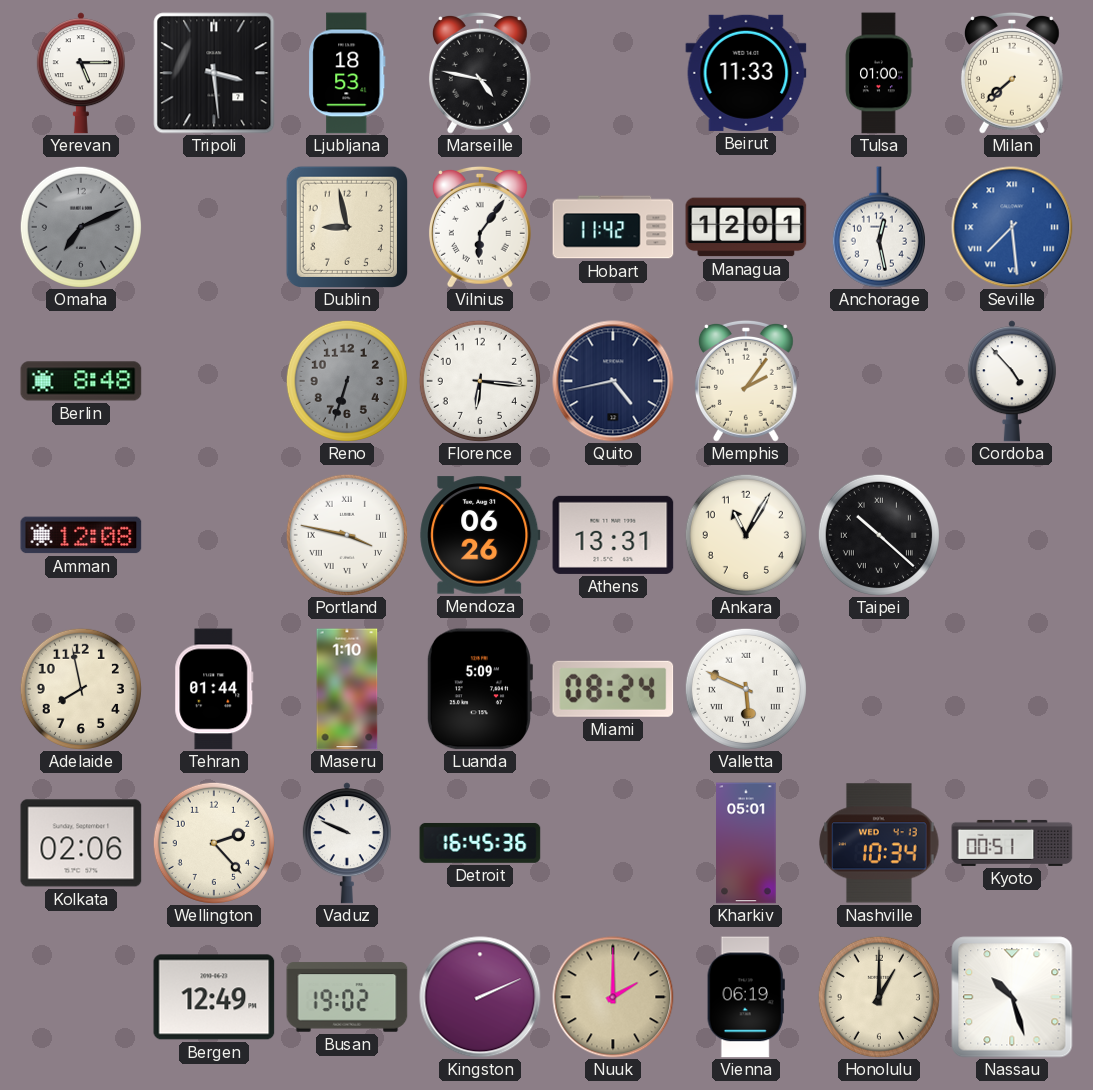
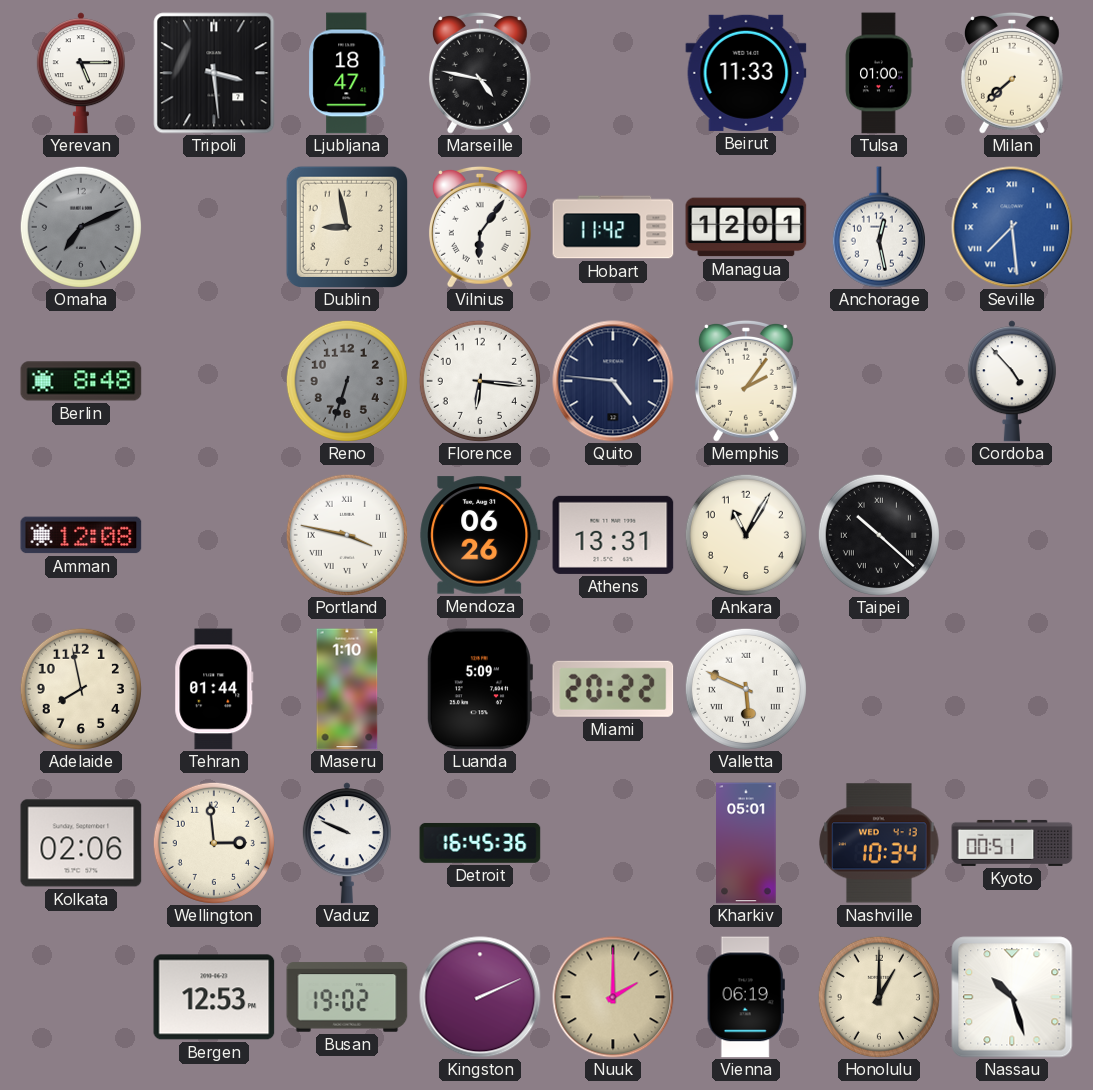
Ljubljana: 18:53 -> 18:47
Quito: 4:43 -> 4:46
Miami: 08:24 -> 20:22
Wellington: 2:23 -> 2:59
Bergen: 12:49 -> 12:53
